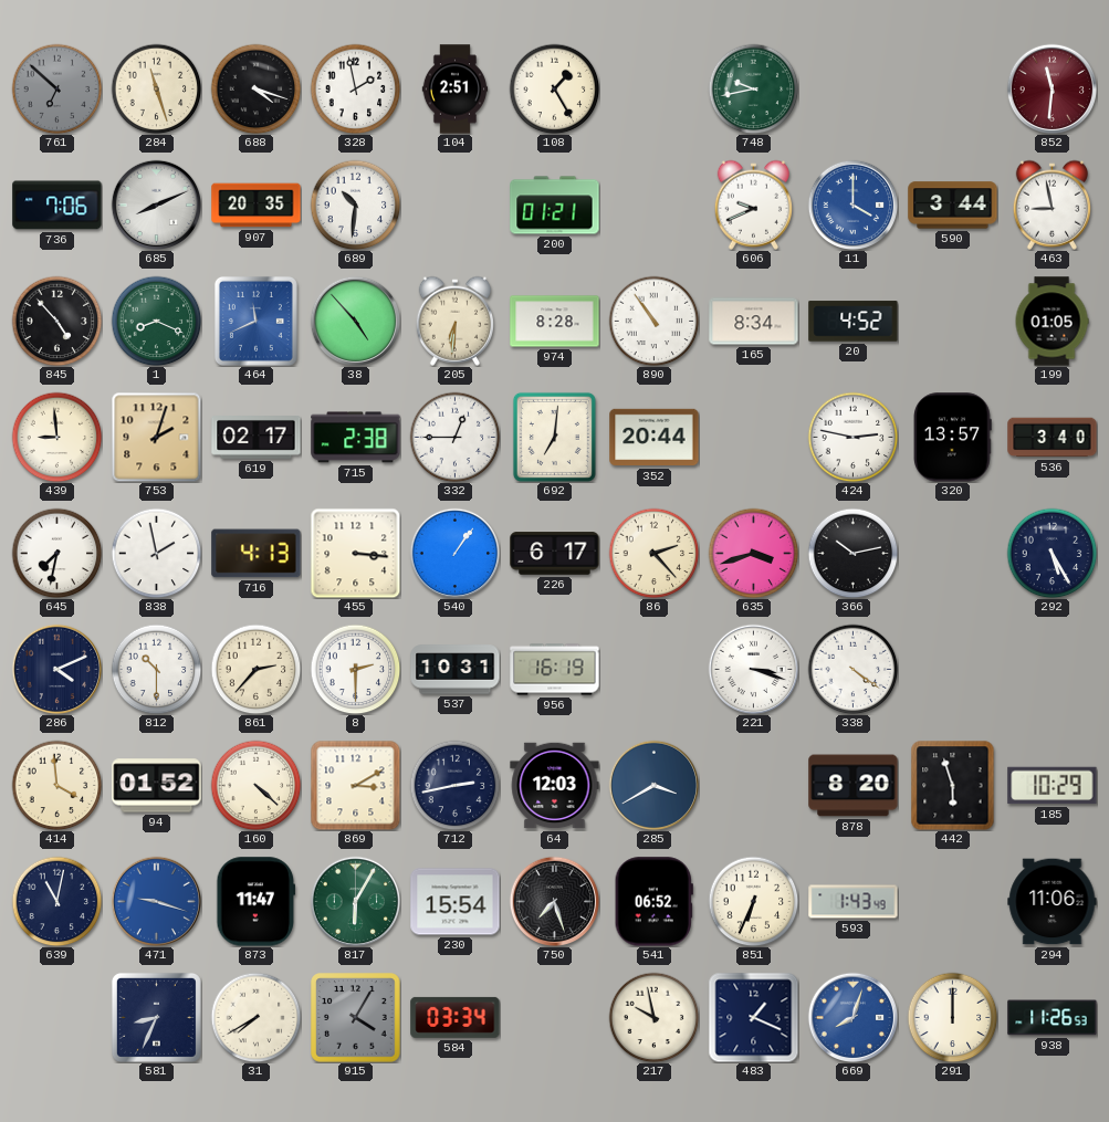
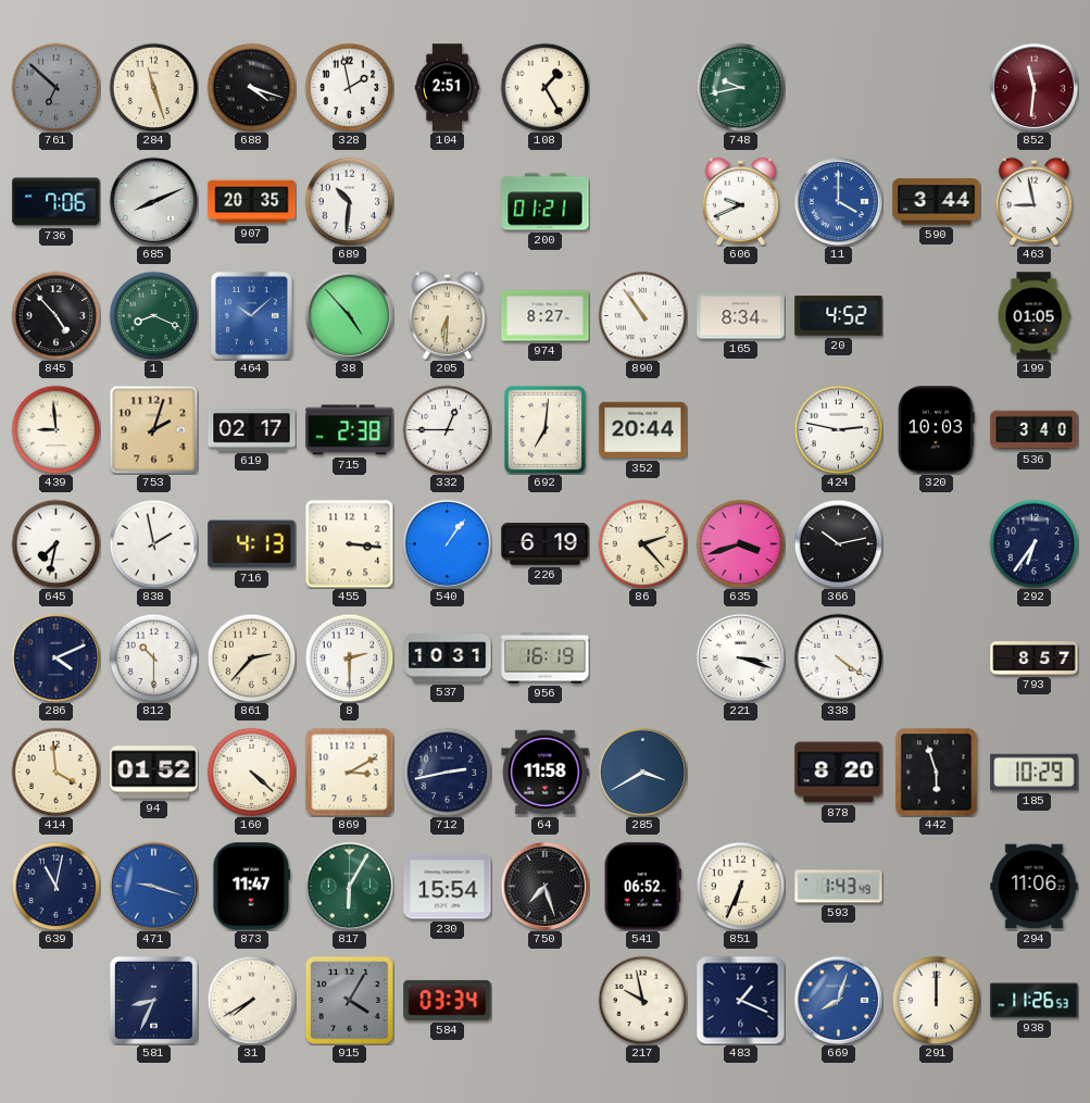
464: 11:41 -> 10:08
974: 8:28 -> 8:27
320: 13:57 -> 10:03
226: 6:17 -> 6:19
292: 5:25 -> 6:36
793: none -> 8:57
64: 12:03 -> 11:58
